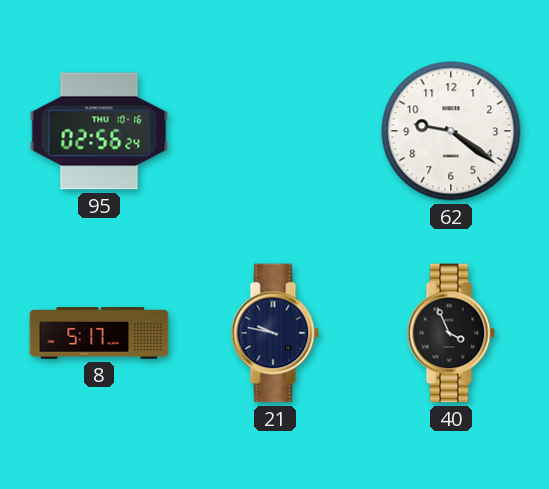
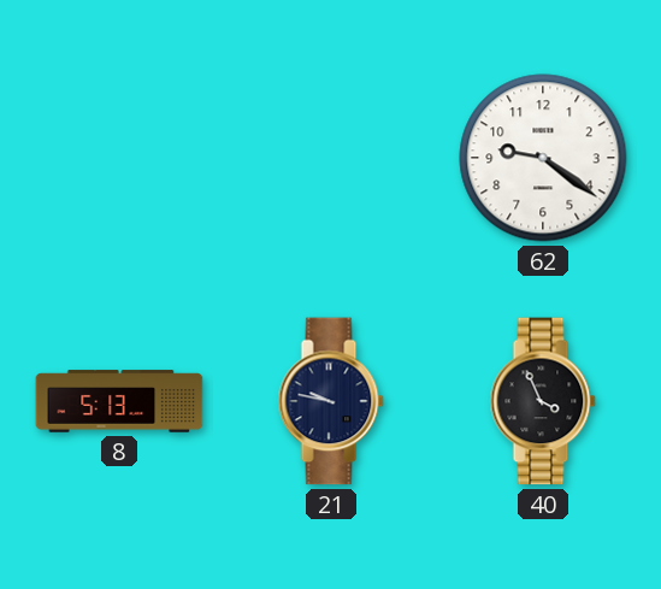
95: 02:56 -> none
8: 5:17 -> 5:13
